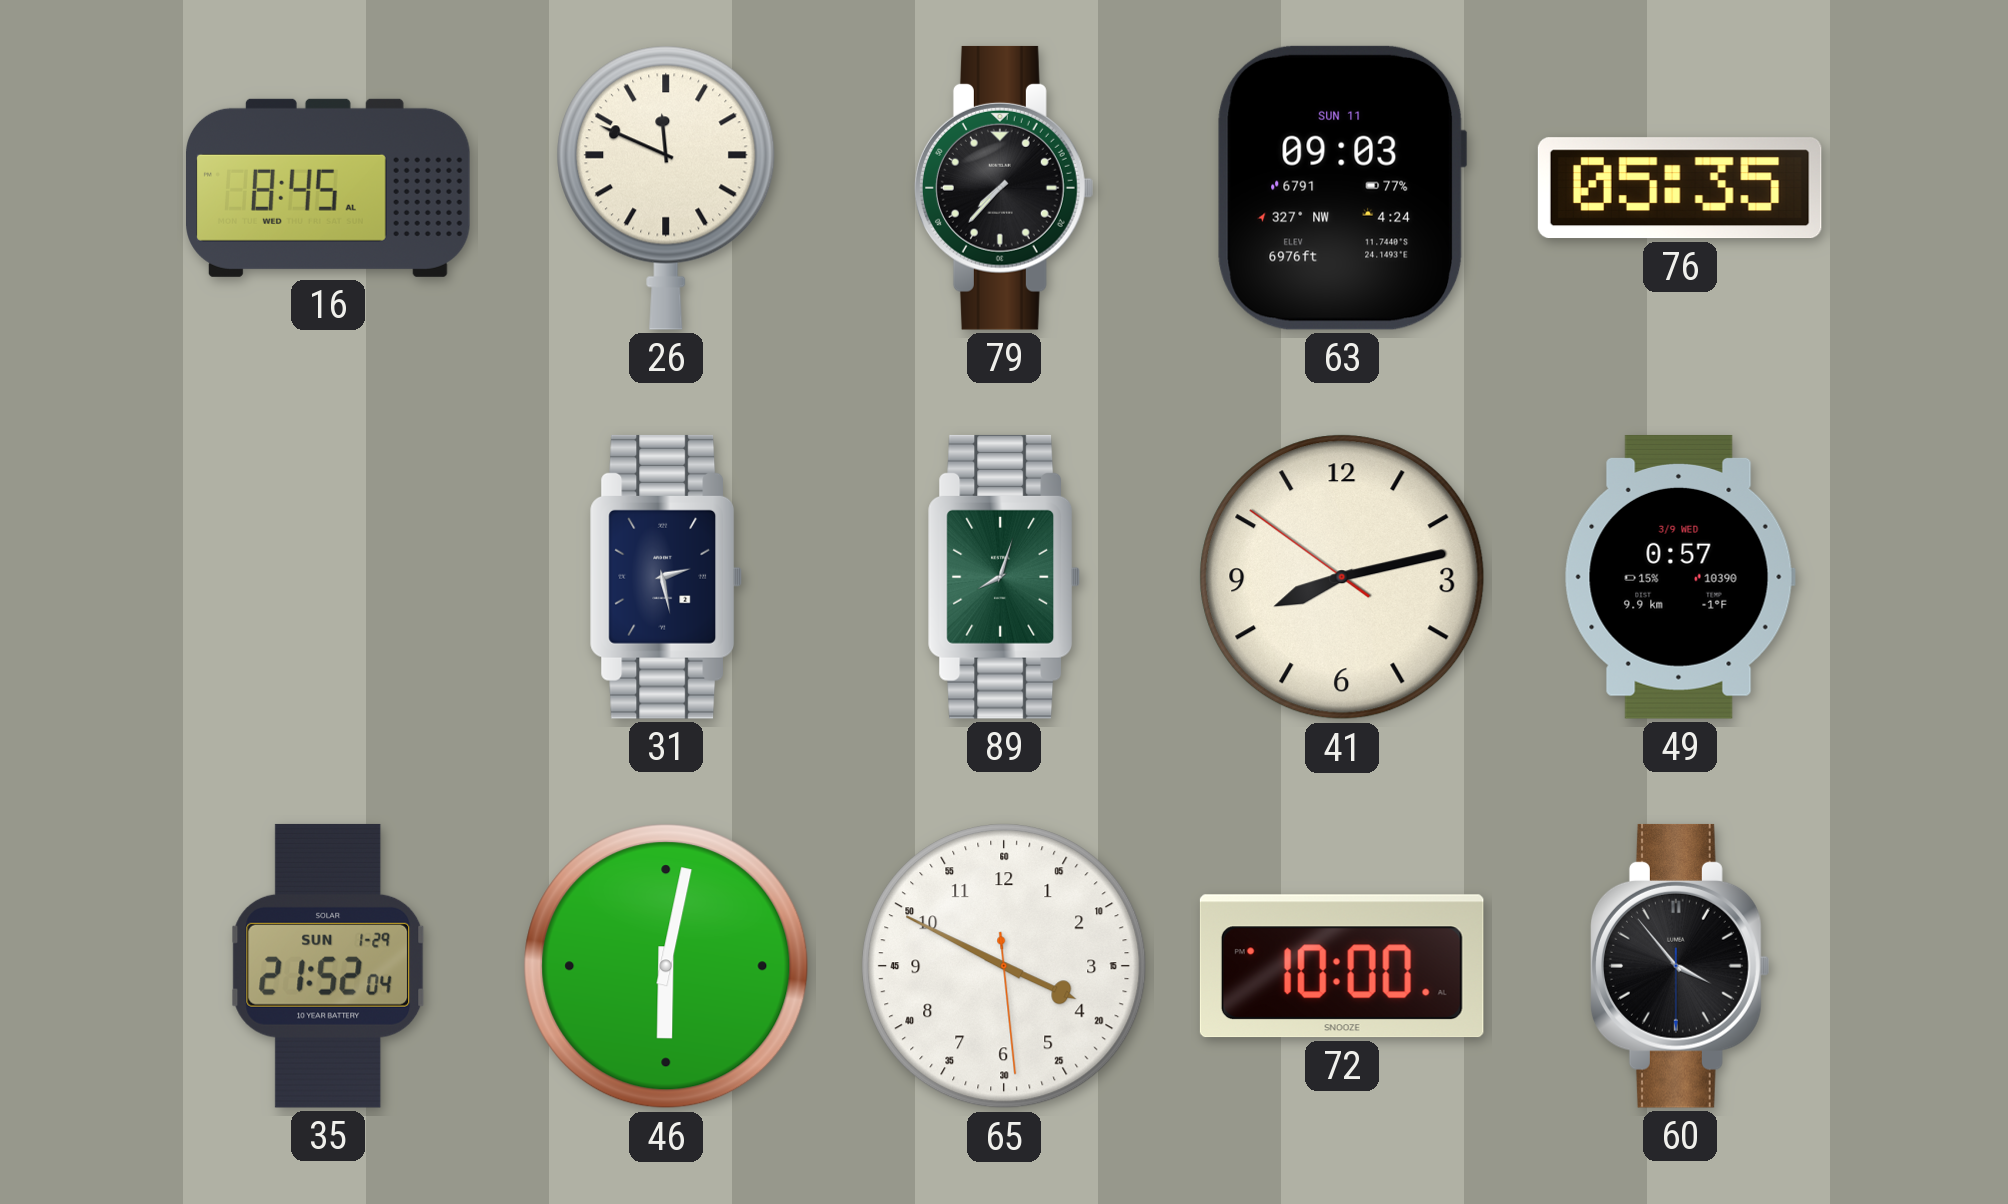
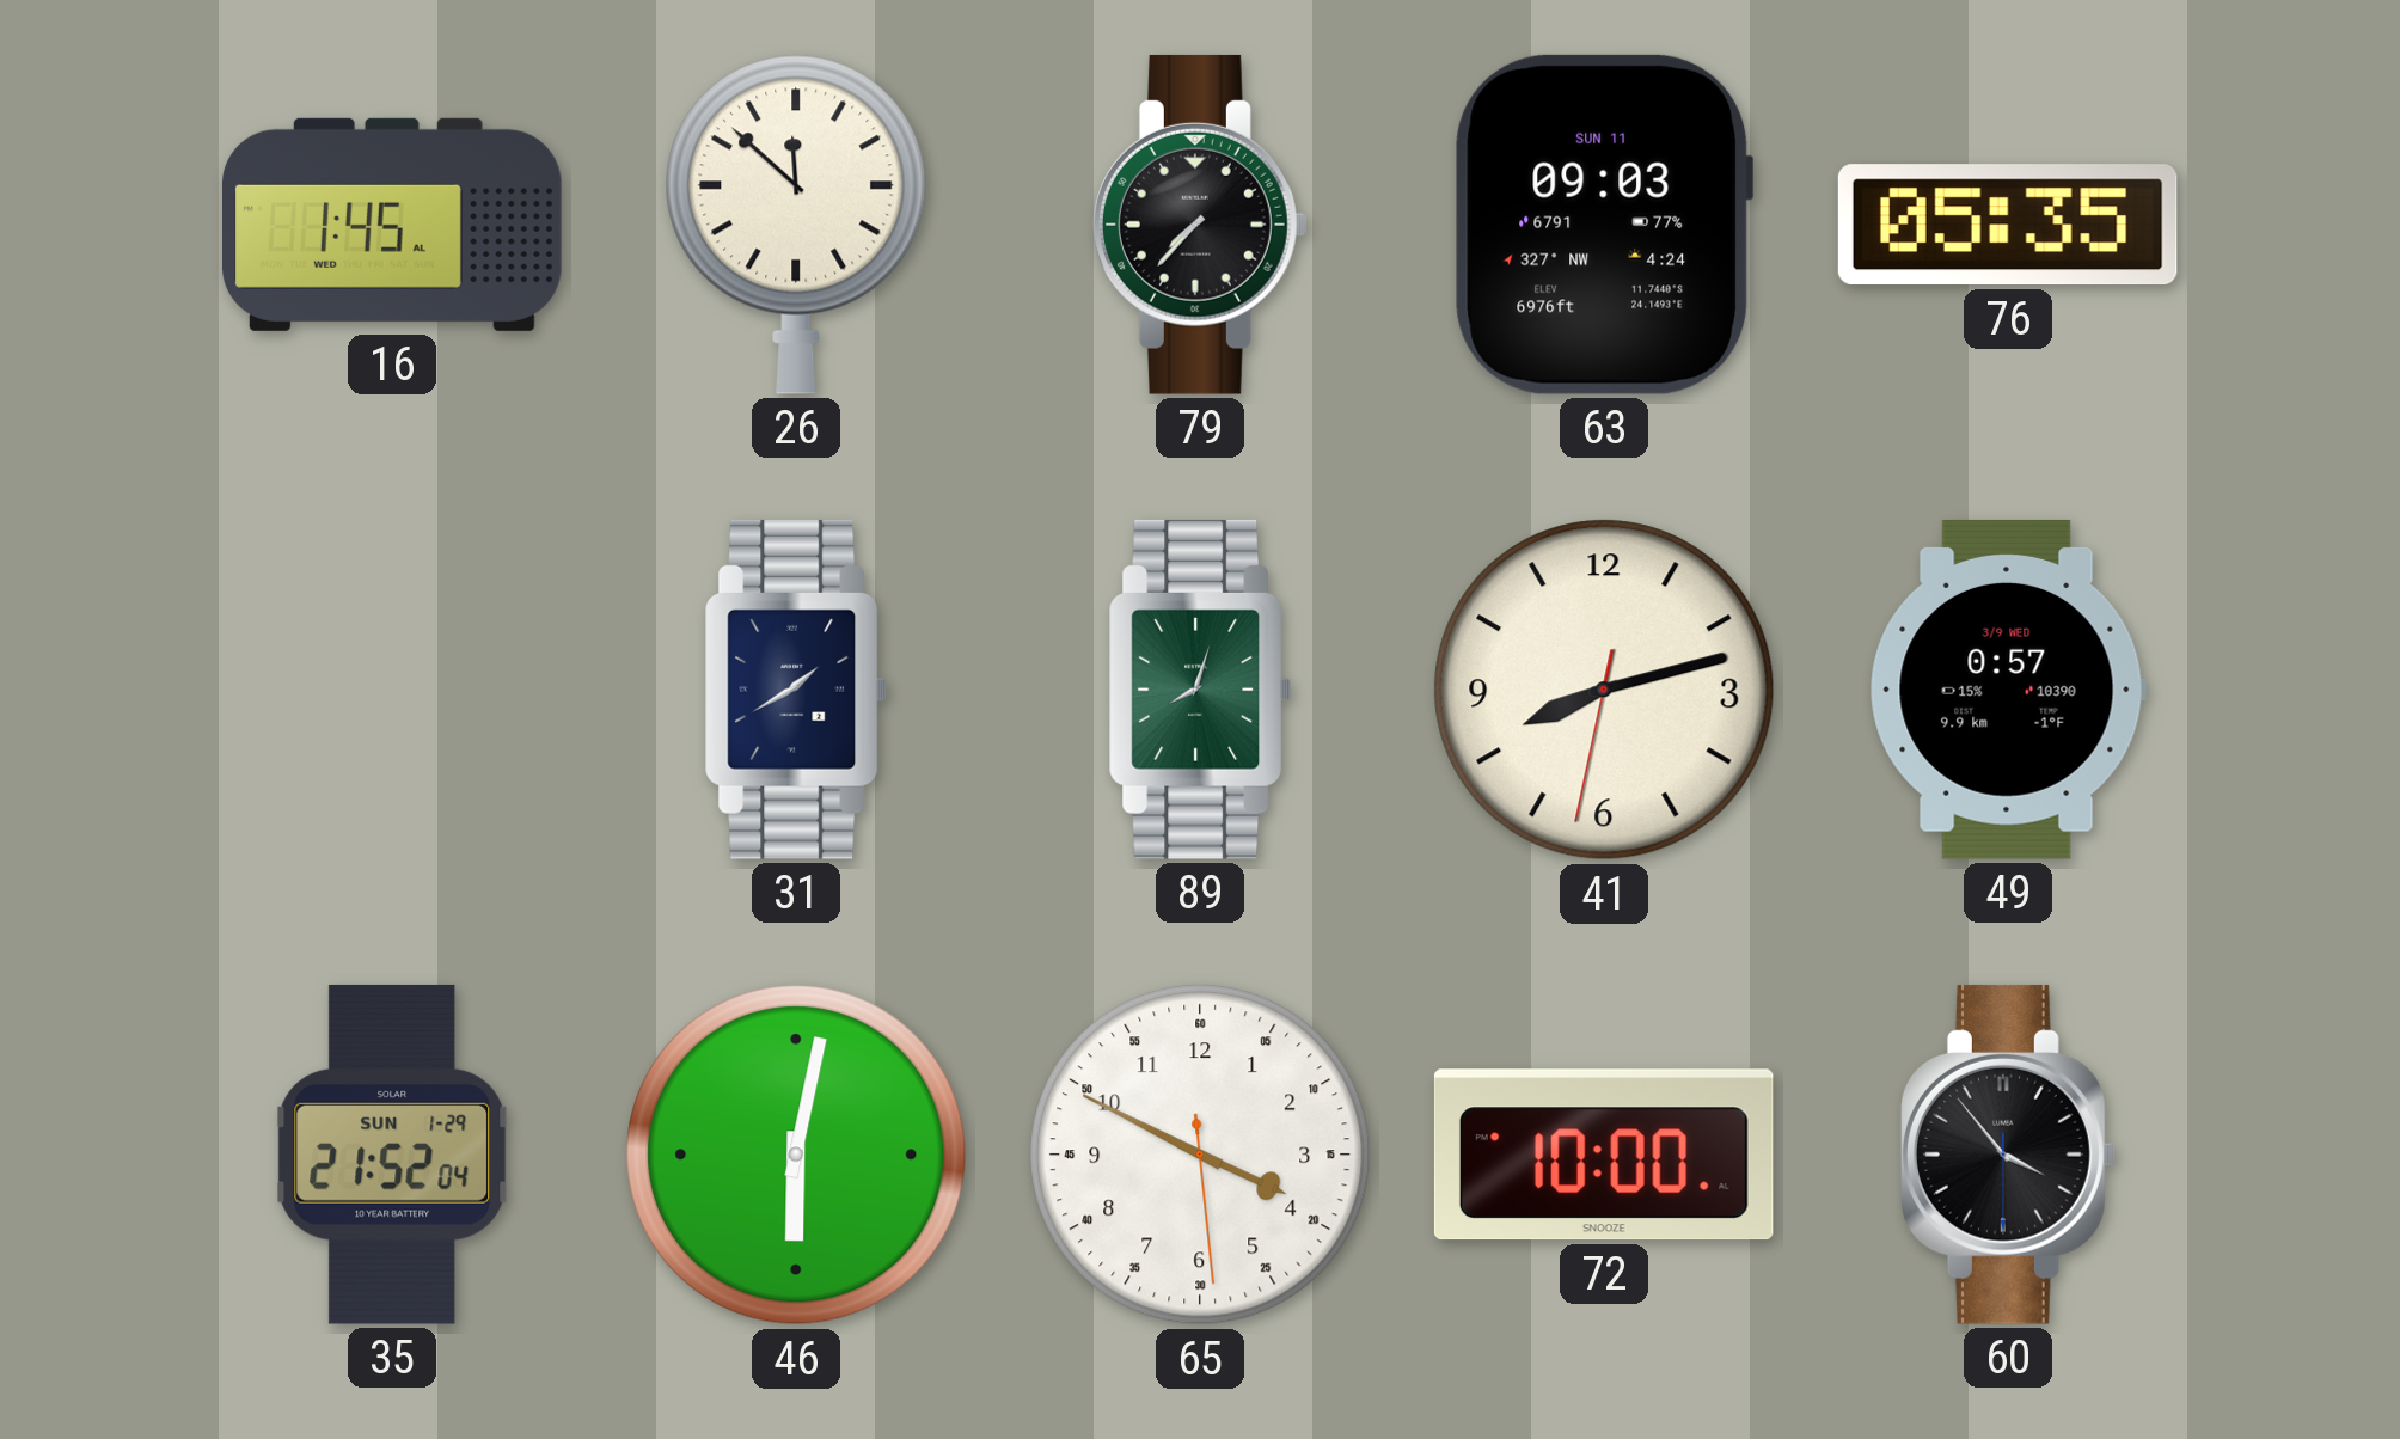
16: 8:45 -> 1:45
26: 11:49 -> 11:52
31: 2:28 -> 1:40
41: 8:12:51 -> 8:12:32
